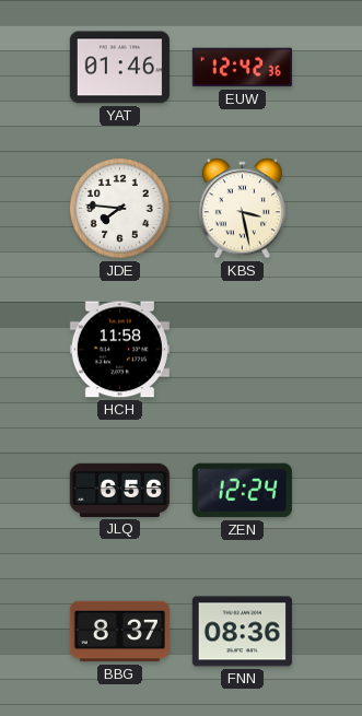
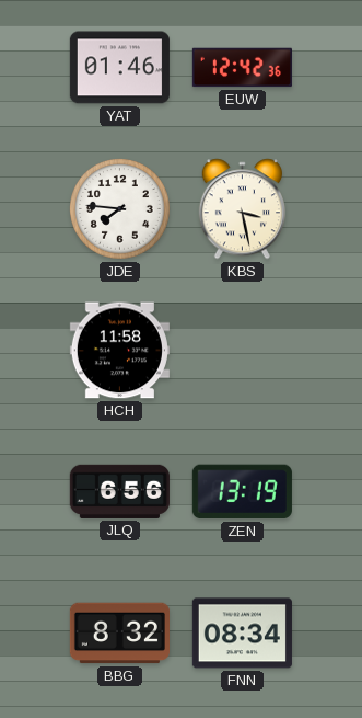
ZEN: 12:24 -> 13:19
BBG: 8:37 -> 8:32
FNN: 08:36 -> 08:34
